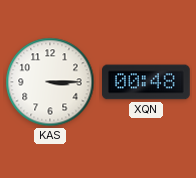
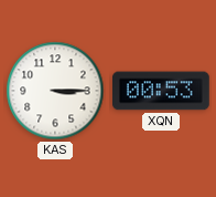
XQN: 00:48 -> 00:53
